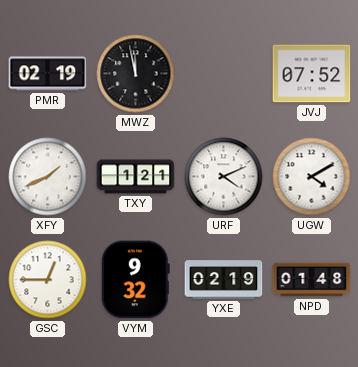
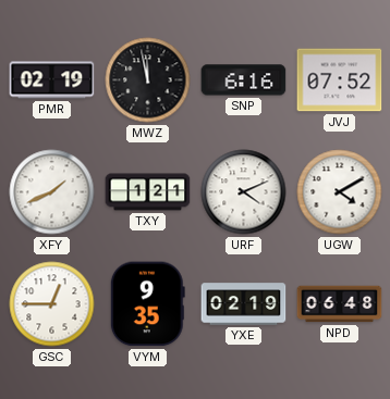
SNP: none -> 6:16
VYM: 9:32 -> 9:35
NPD: 01:48 -> 06:48
